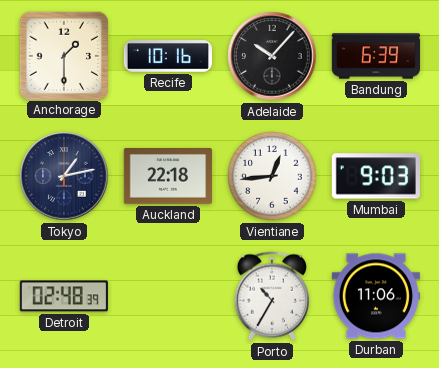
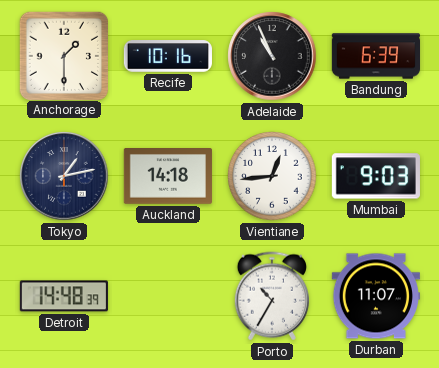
Adelaide: 10:07 -> 10:56
Auckland: 22:18 -> 14:18
Detroit: 02:48 -> 14:48
Durban: 11:06 -> 11:07
